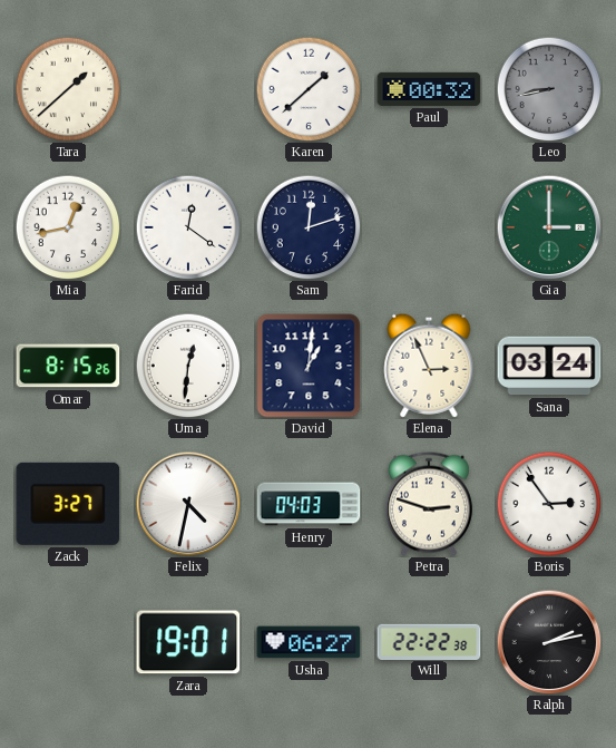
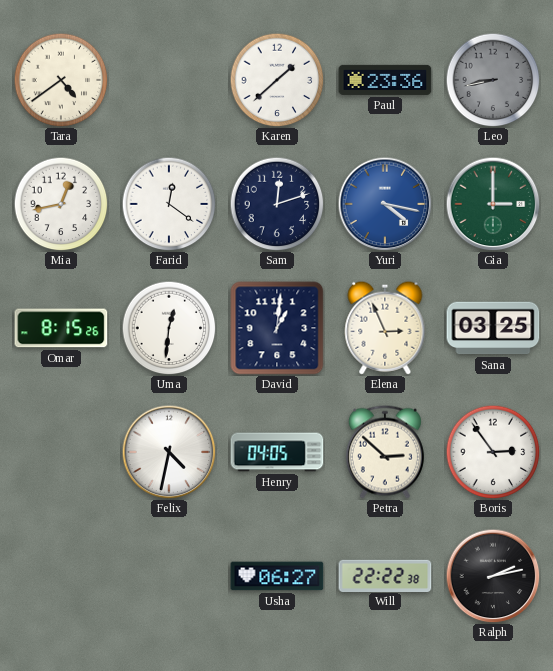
Tara: 1:38 -> 4:39
Paul: 00:32 -> 23:36
Yuri: none -> 4:17
Sana: 03:24 -> 03:25
Zack: 3:27 -> none
Henry: 04:03 -> 04:05
Petra: 2:48 -> 2:52
Zara: 19:01 -> none
